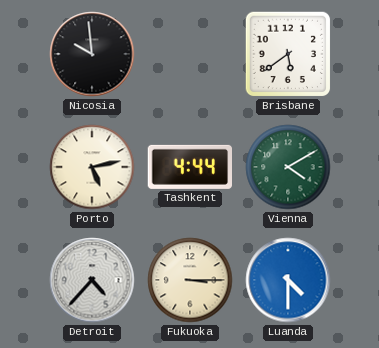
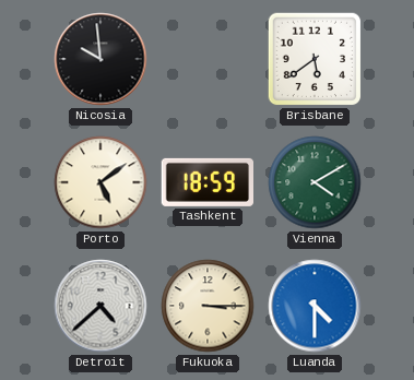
Porto: 5:13 -> 5:09
Tashkent: 4:44 -> 18:59
Detroit: 4:37 -> 4:38
